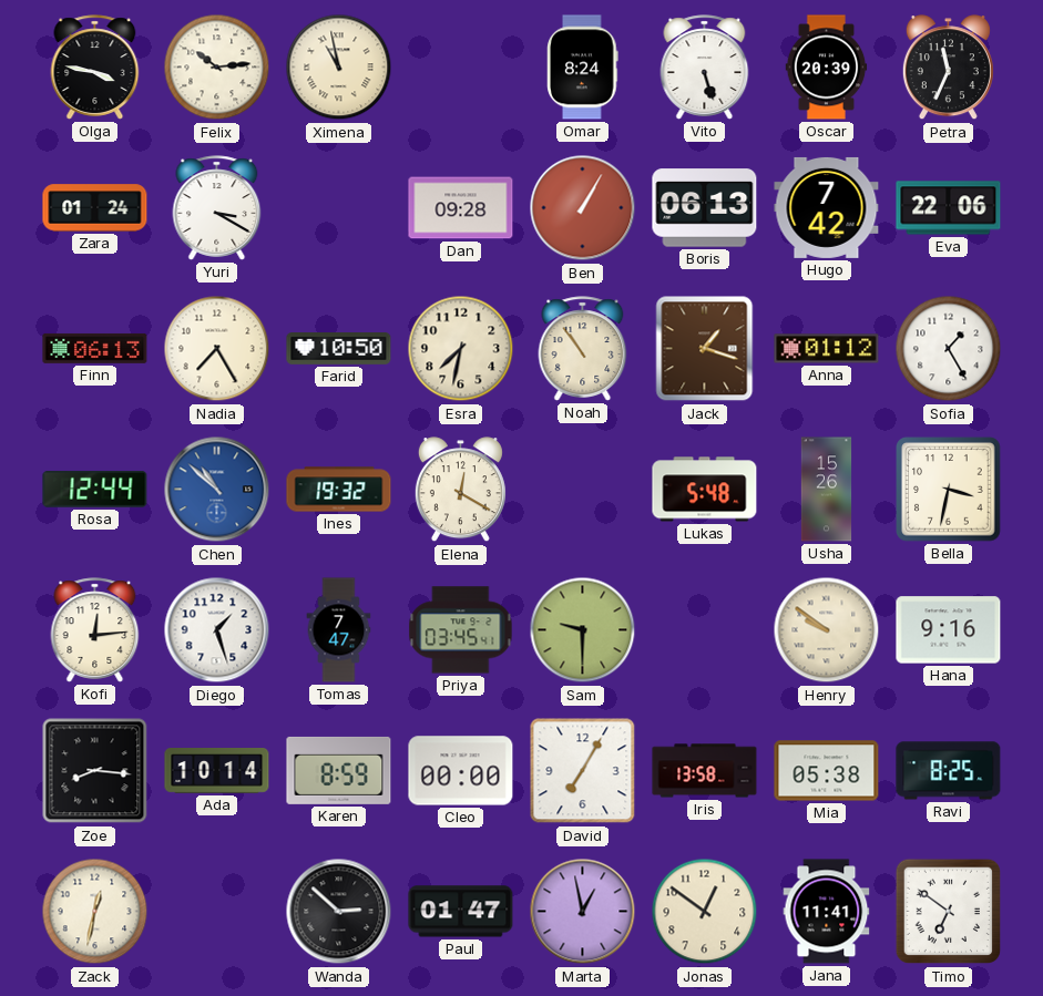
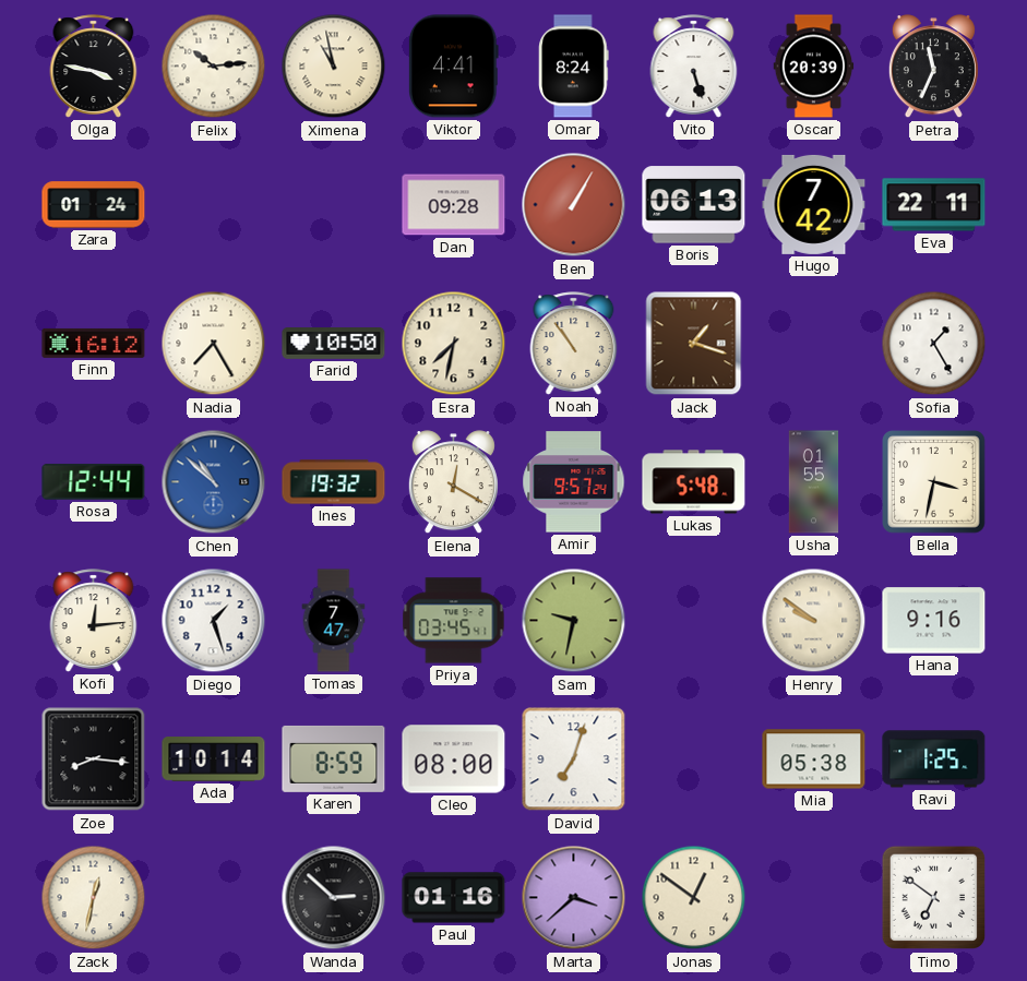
Viktor: none -> 4:41
Yuri: 3:20 -> none
Eva: 22:06 -> 22:11
Finn: 06:13 -> 16:12
Anna: 01:12 -> none
Amir: none -> 9:57
Usha: 15:26 -> 01:55
Sam: 9:30 -> 9:32
Cleo: 00:00 -> 08:00
David: 7:05 -> 7:03
Iris: 13:58 -> none
Ravi: 8:25 -> 1:25
Paul: 01:47 -> 01:16
Marta: 12:58 -> 3:38
Jana: 11:41 -> none
